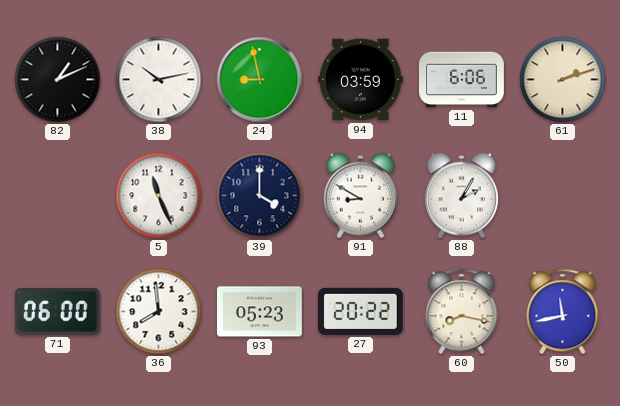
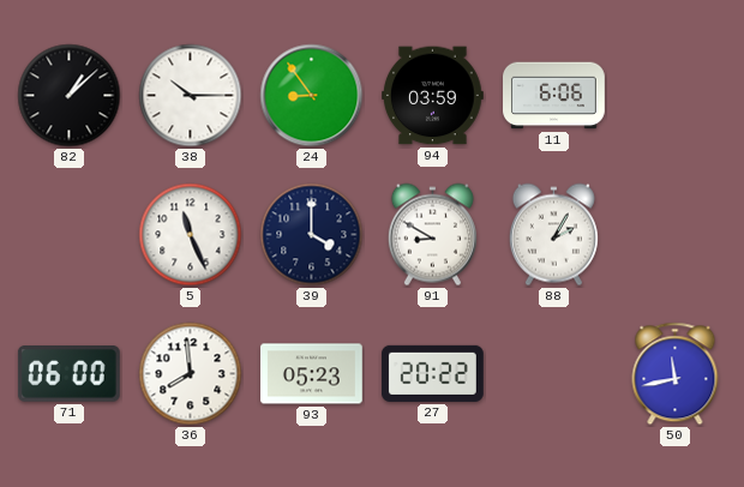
82: 1:11 -> 1:08
38: 10:13 -> 10:15
24: 8:58 -> 8:54
61: 2:12 -> none
60: 8:17 -> none
